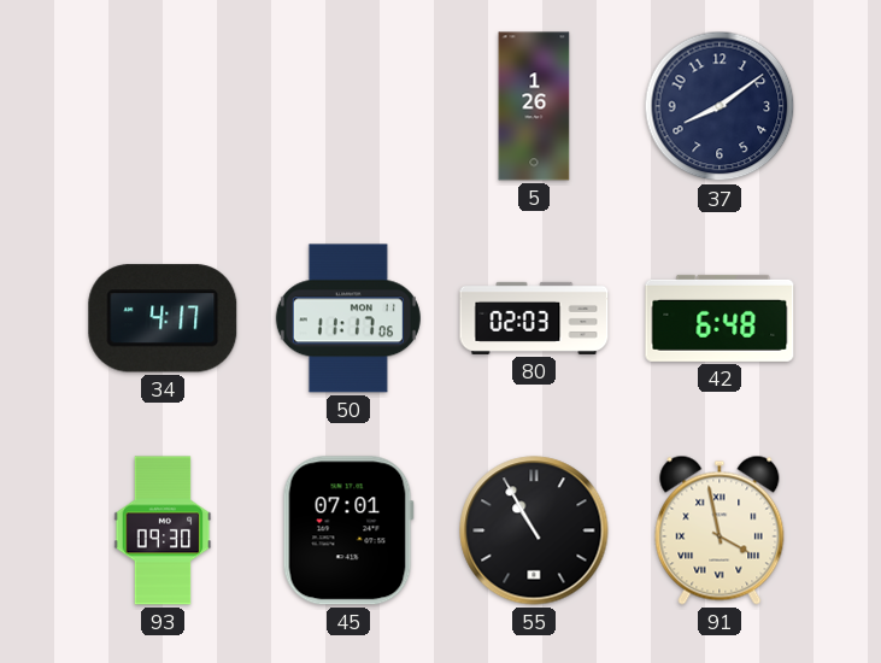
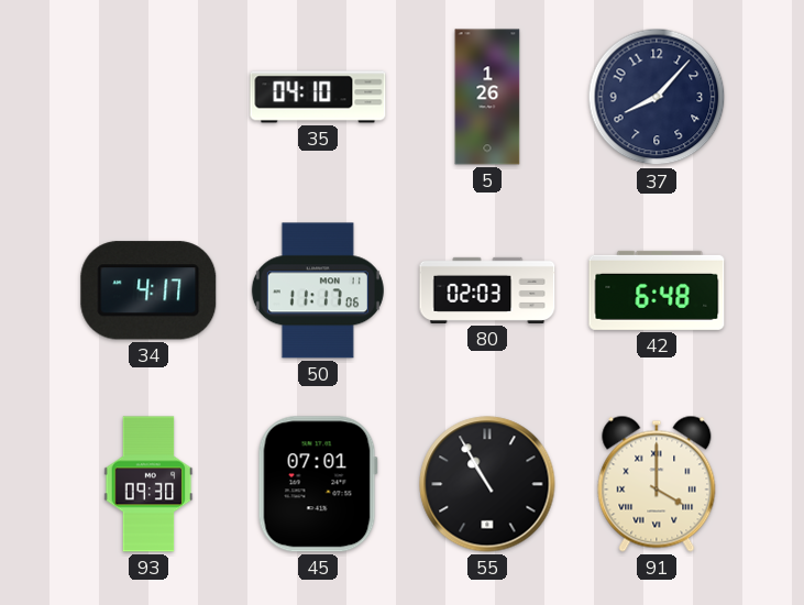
35: none -> 04:10
37: 8:09 -> 8:07
91: 3:58 -> 4:00
